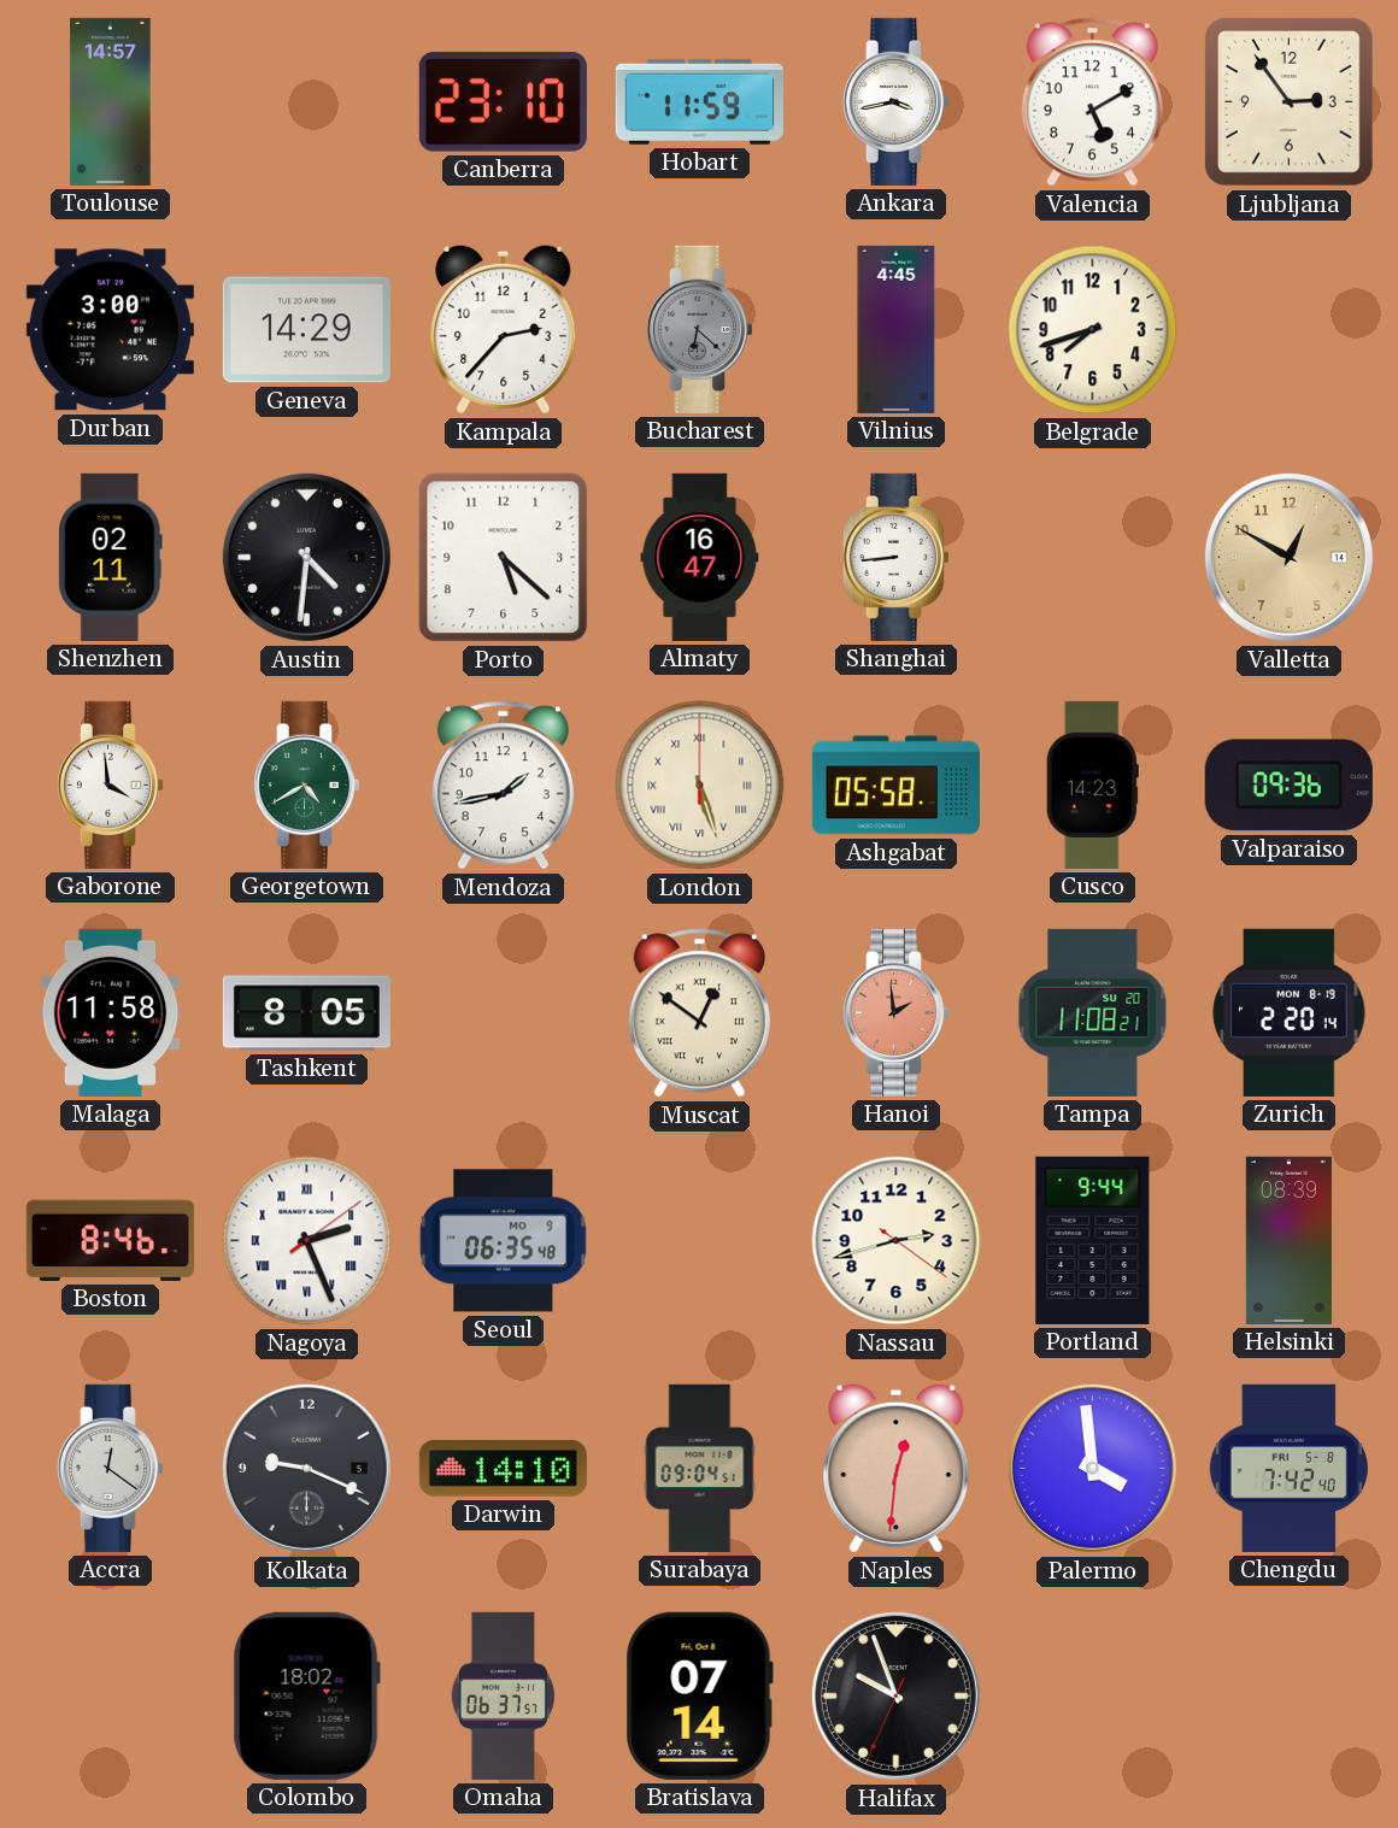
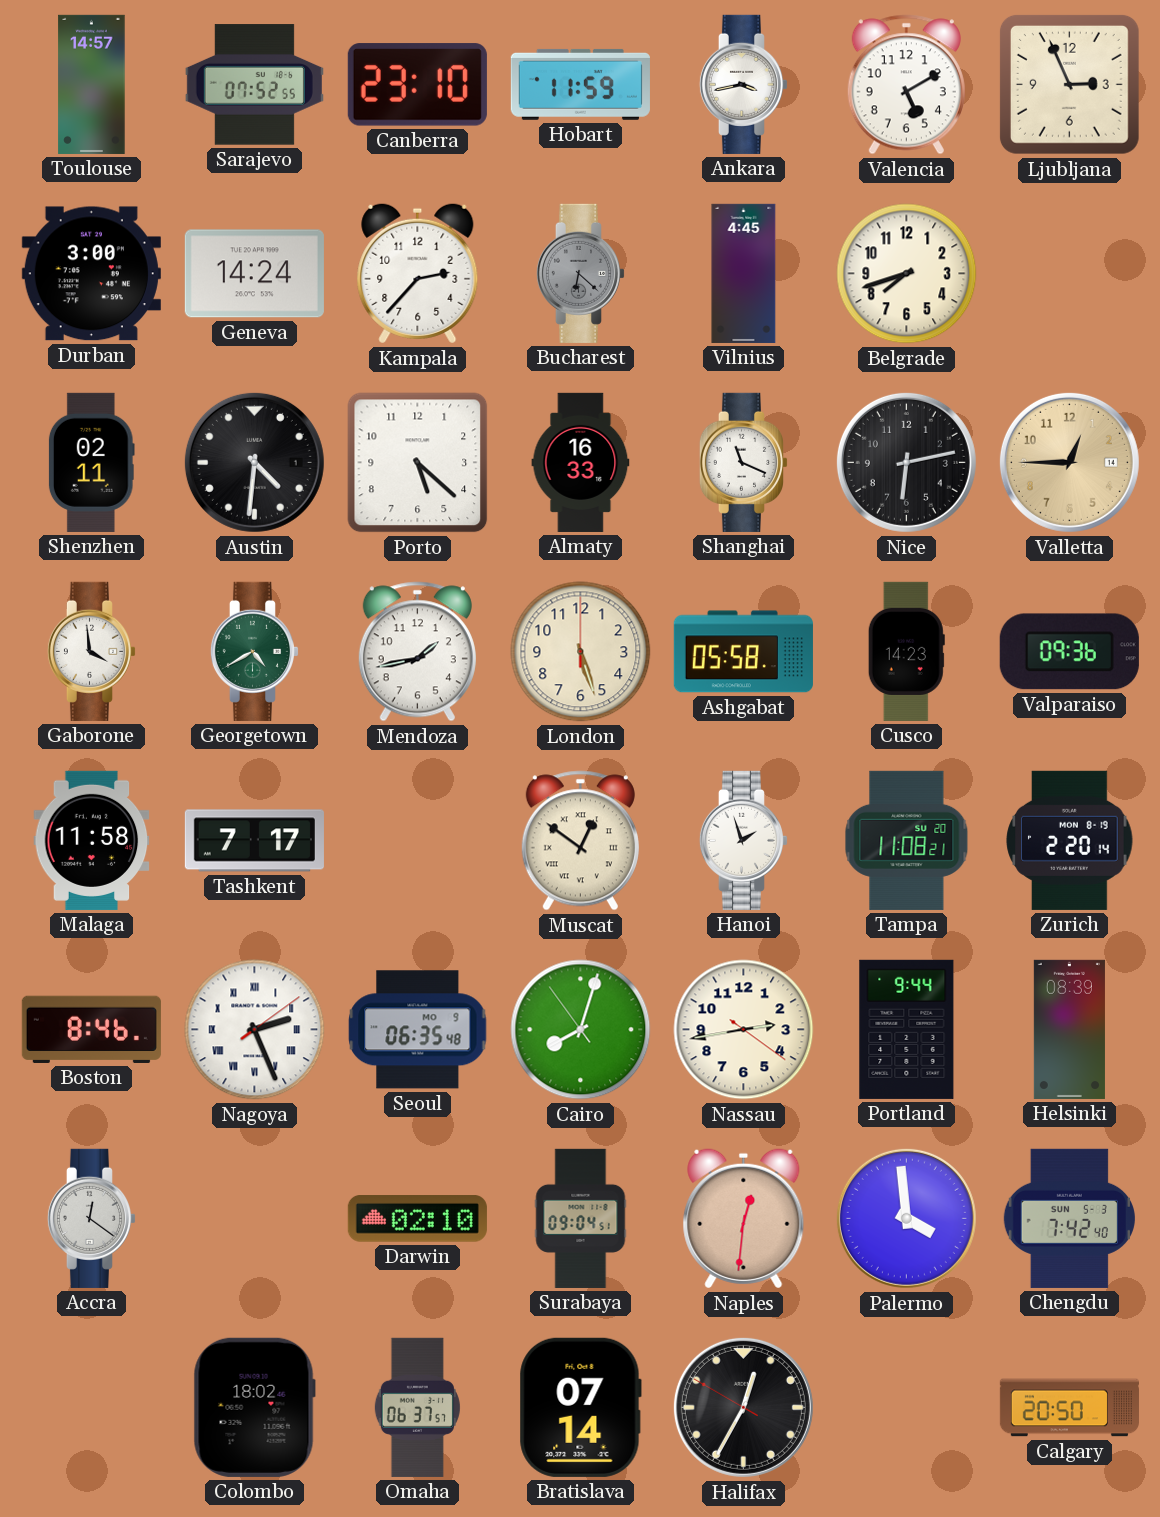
Sarajevo: none -> 07:52
Ljubljana: 2:54 -> 2:56
Geneva: 14:29 -> 14:24
Almaty: 16:47 -> 16:33
Shanghai: 8:44 -> 11:19
Nice: none -> 6:13
Valletta: 12:50 -> 12:45
London numerals: Roman -> Arabic
Tashkent: 8:05 -> 7:17
Hanoi: 1:59 -> 1:57
Hanoi dial: salmon -> white
Cairo: none -> 8:02
Nassau: 2:42 -> 2:43
Kolkata: 9:19 -> none
Darwin: 14:10 -> 02:10
Chengdu date: FRI 5-8 -> SUN 5-3
Halifax: 9:56 -> 12:34
Calgary: none -> 20:50
